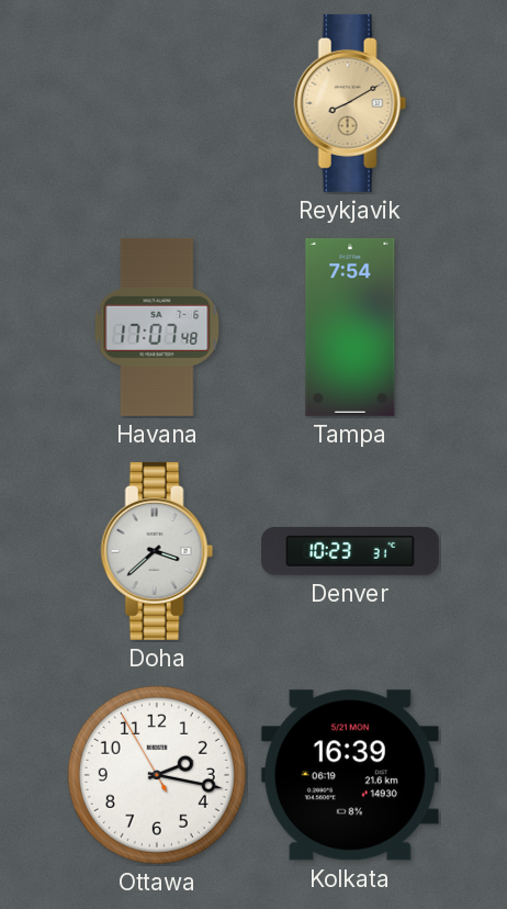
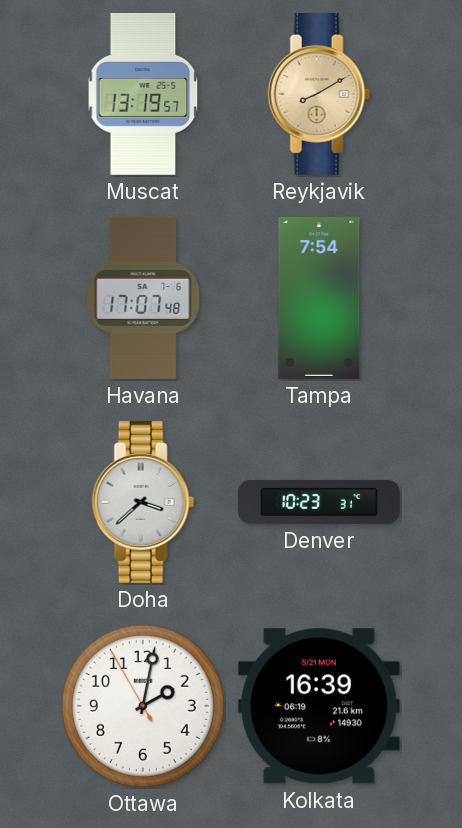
Muscat: none -> 13:19
Ottawa: 2:16 -> 2:01
